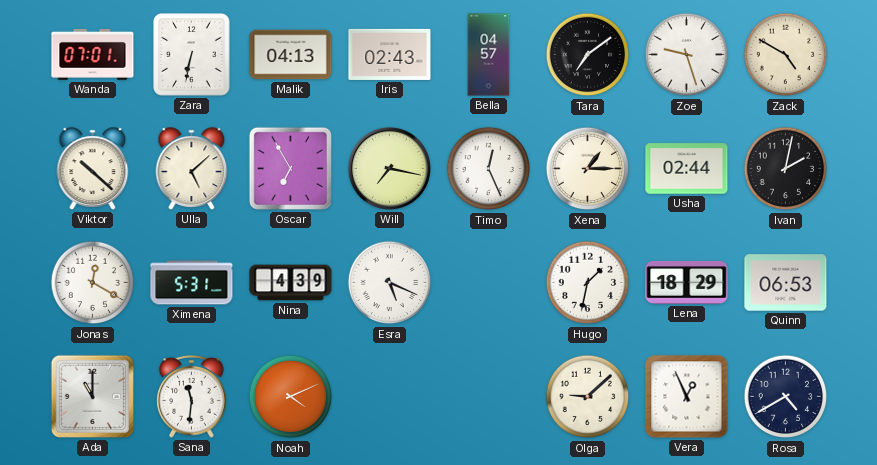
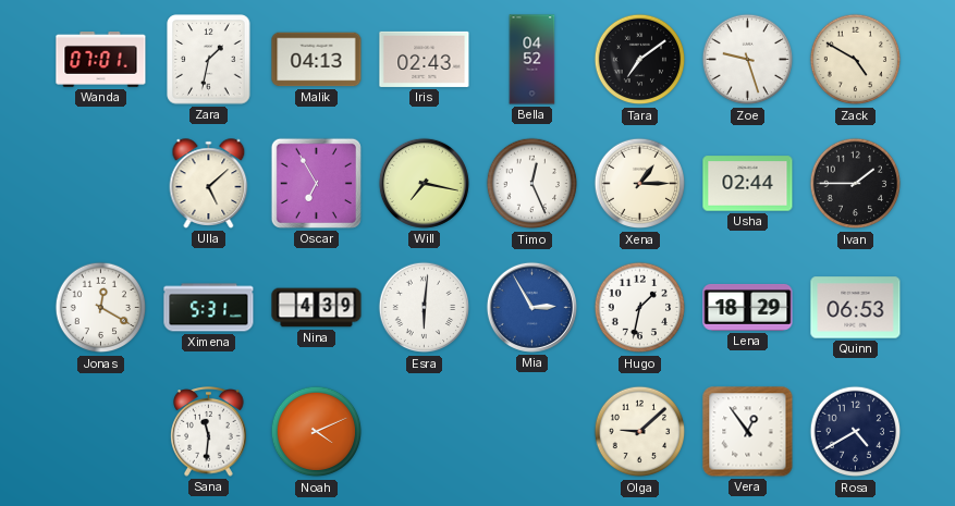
Zara: 6:32 -> 1:32
Bella: 04:57 -> 04:52
Viktor: 10:22 -> none
Ivan: 2:02 -> 1:45
Esra: 5:19 -> 6:01
Mia: none -> 2:55
Ada: 11:00 -> none
Vera: 12:56 -> 12:54
